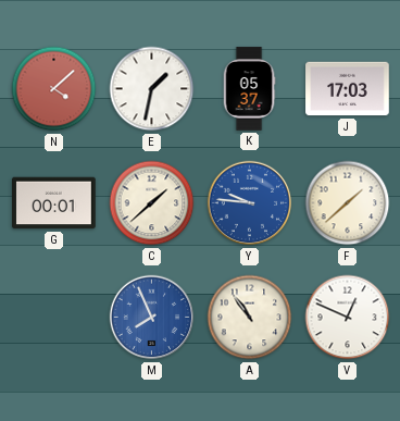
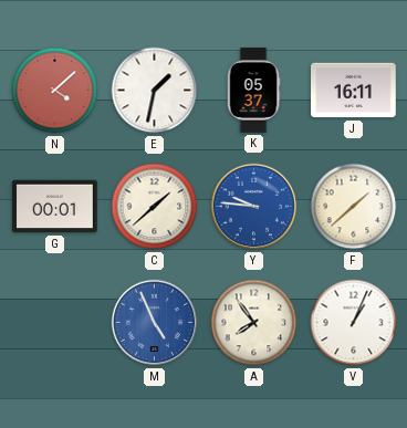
J: 17:03 -> 16:11
M: 7:56 -> 4:56
A: 10:54 -> 7:54
V: 12:49 -> 1:04
